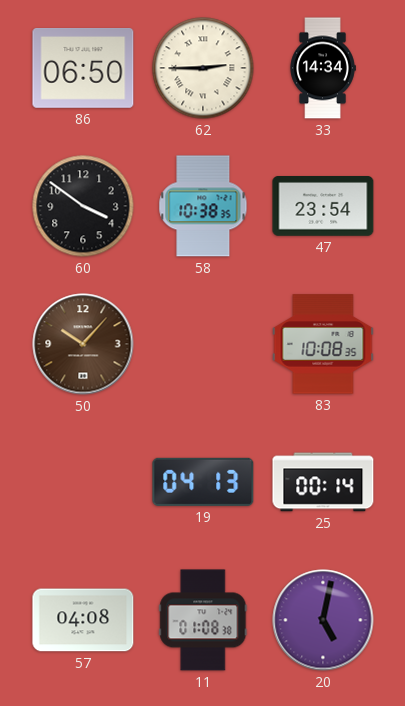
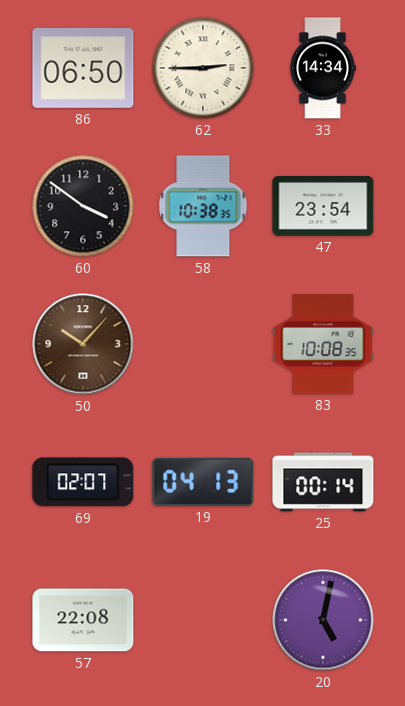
69: none -> 02:07
57: 04:08 -> 22:08
11: 01:08 -> none
